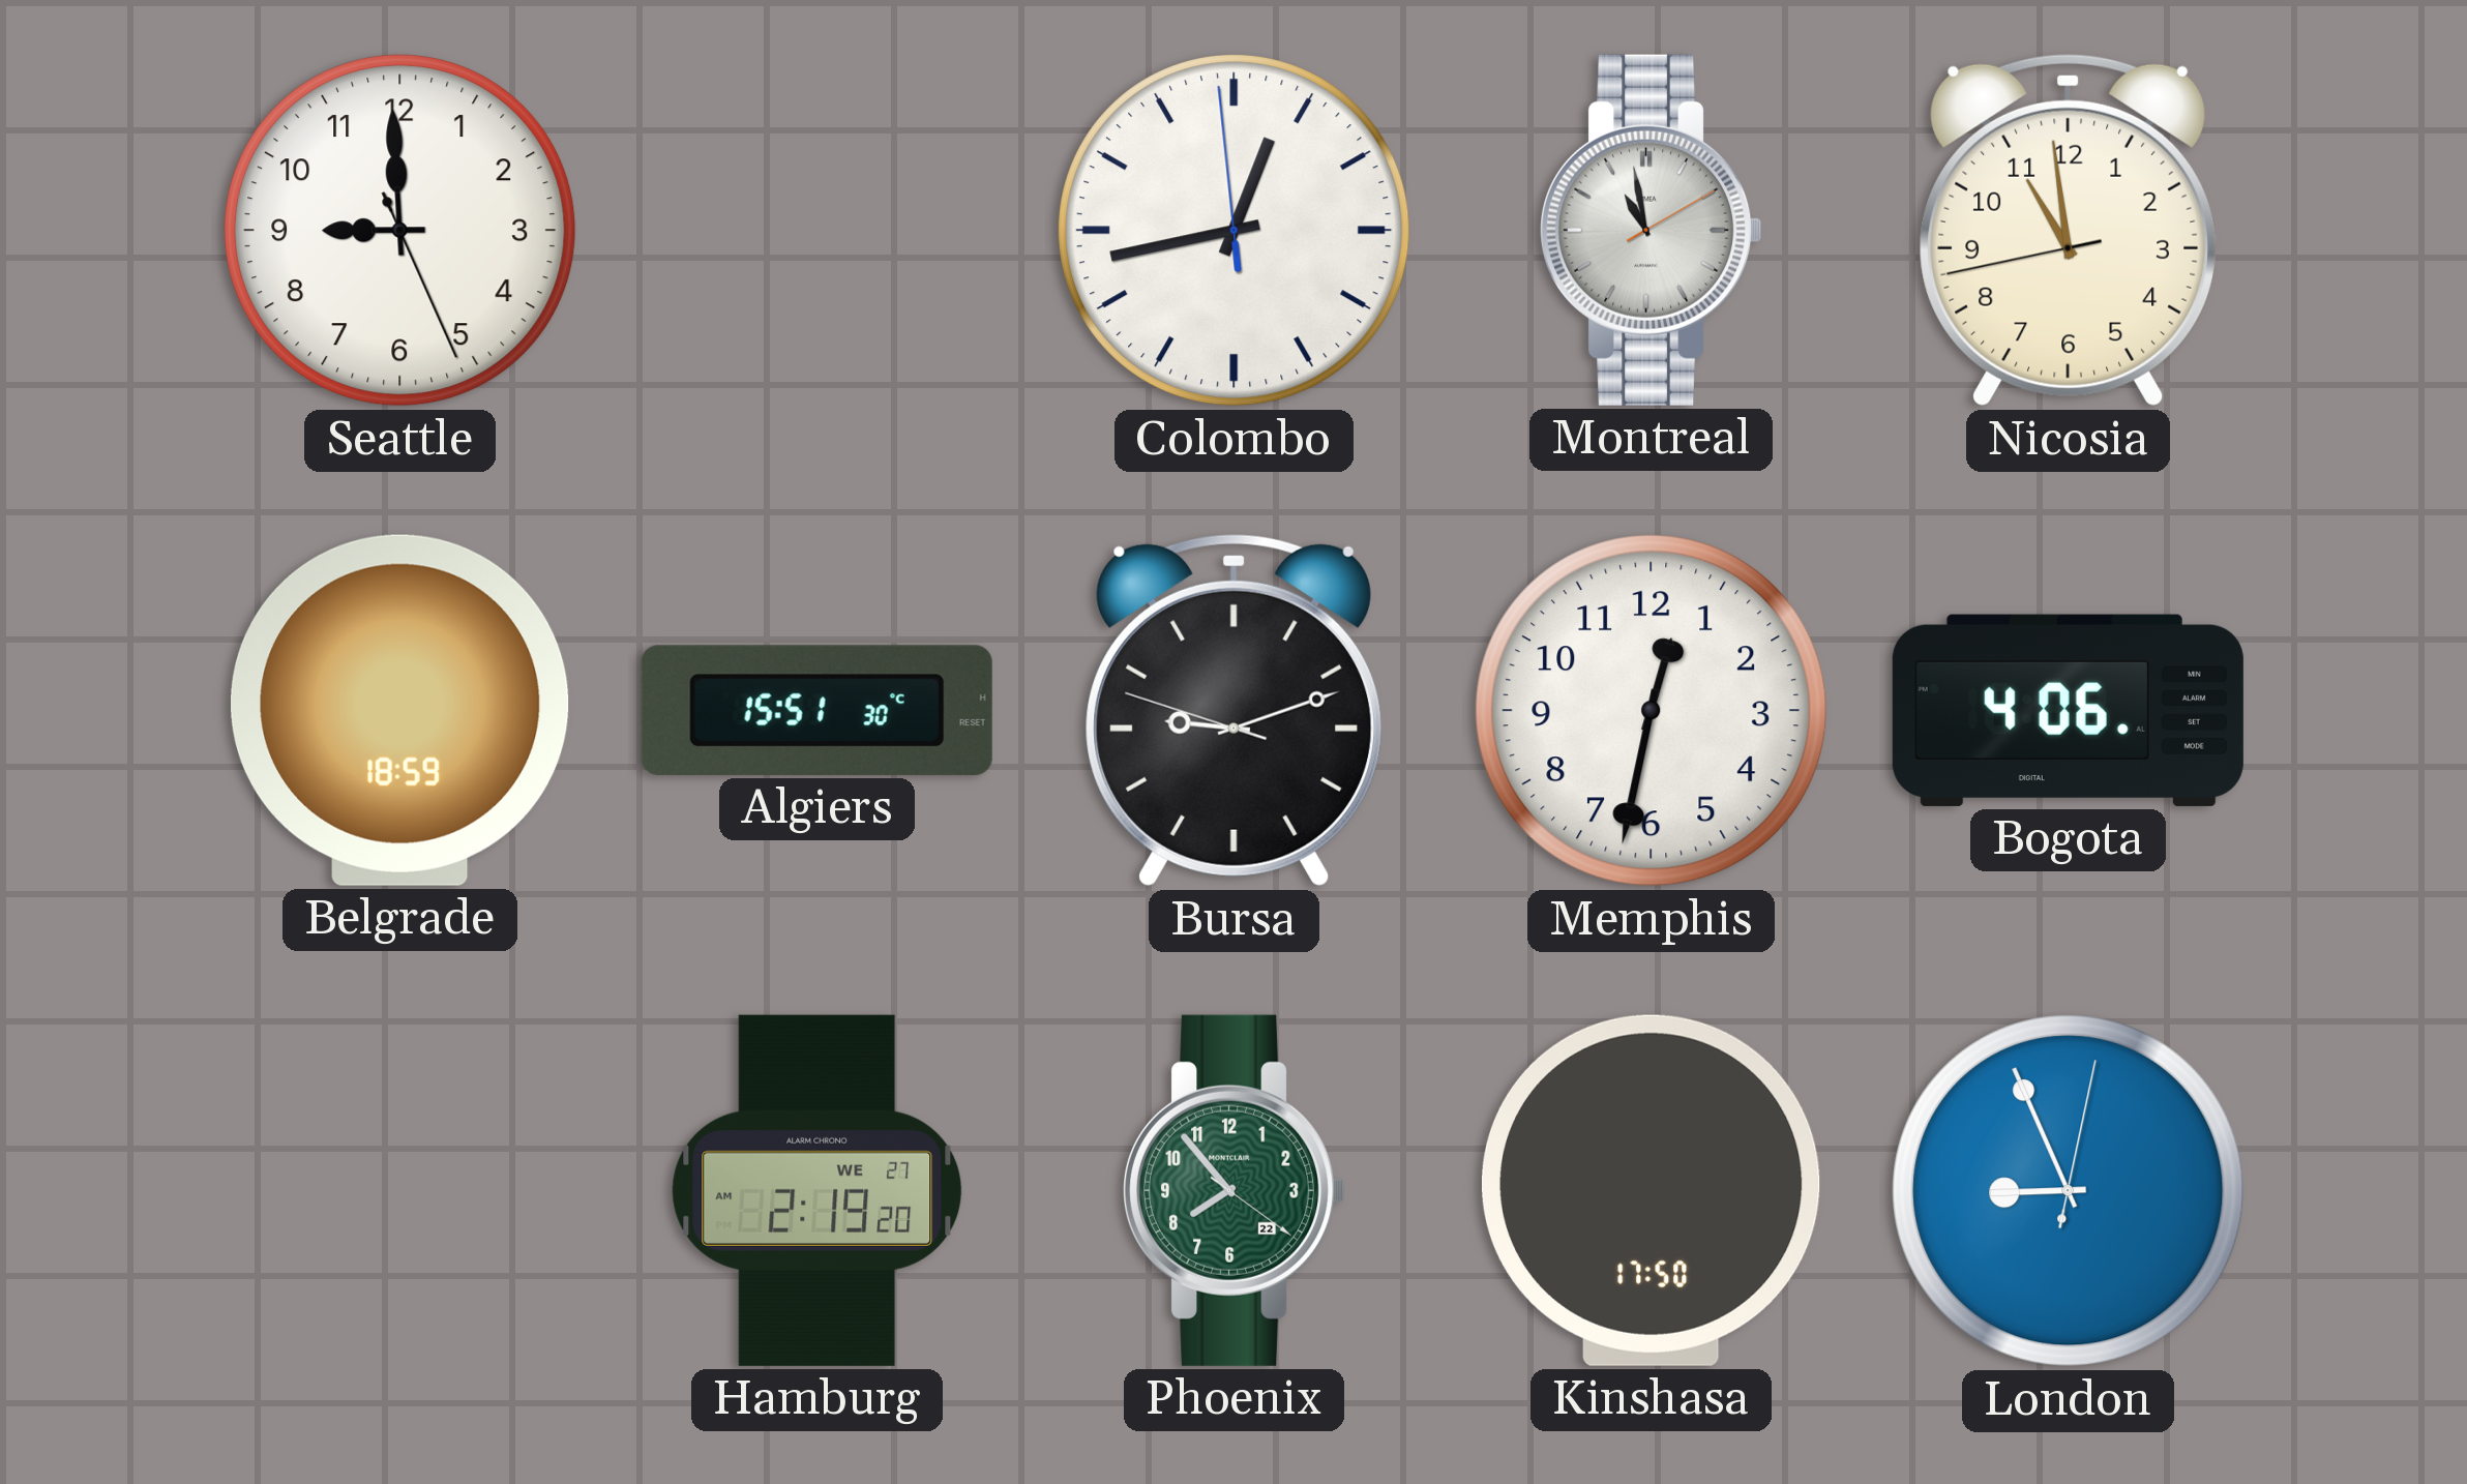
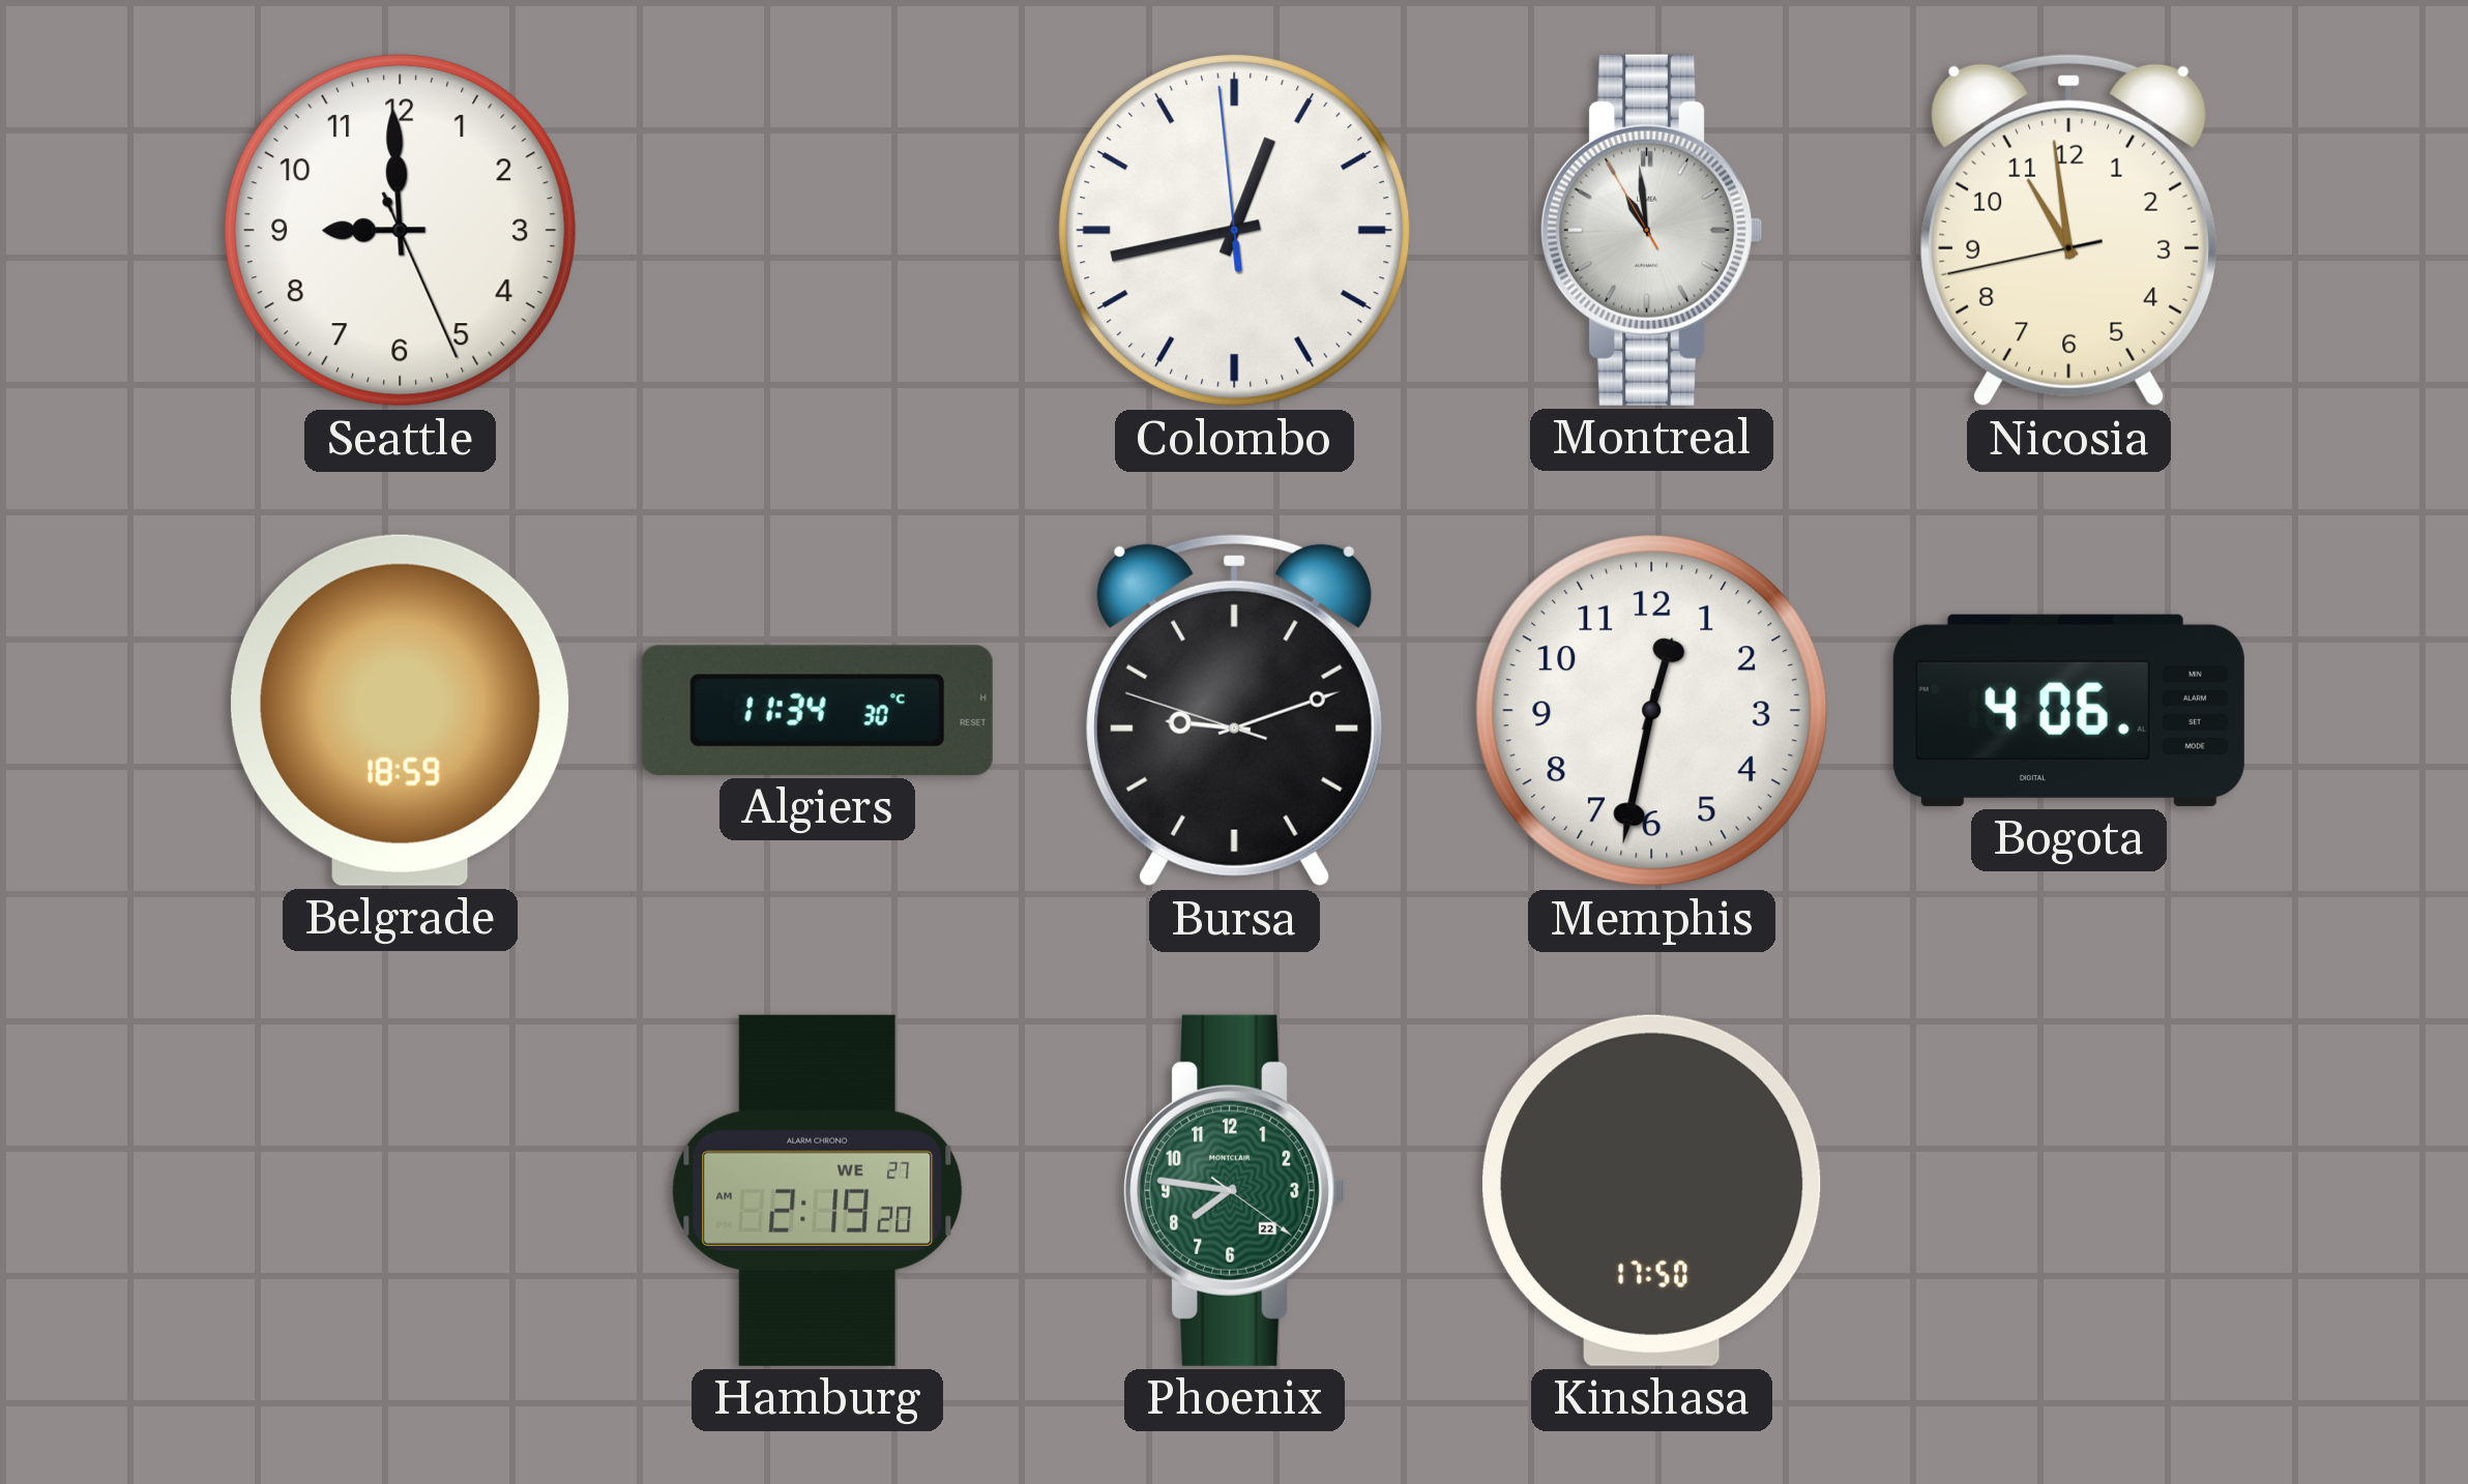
Montreal: 10:58:10 -> 10:58:55
Algiers: 15:51 -> 11:34
Phoenix: 7:53 -> 7:46
London: 8:56 -> none
